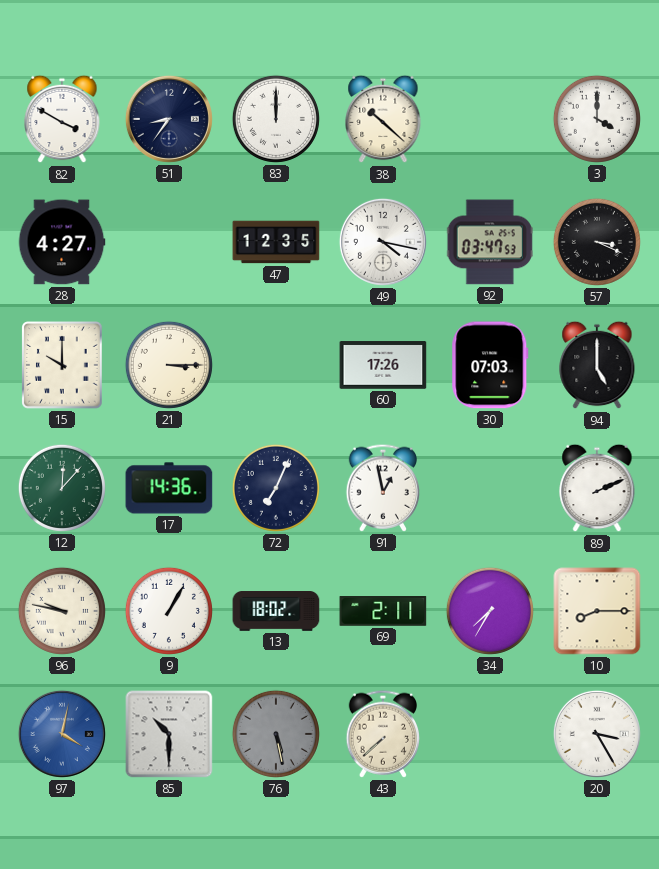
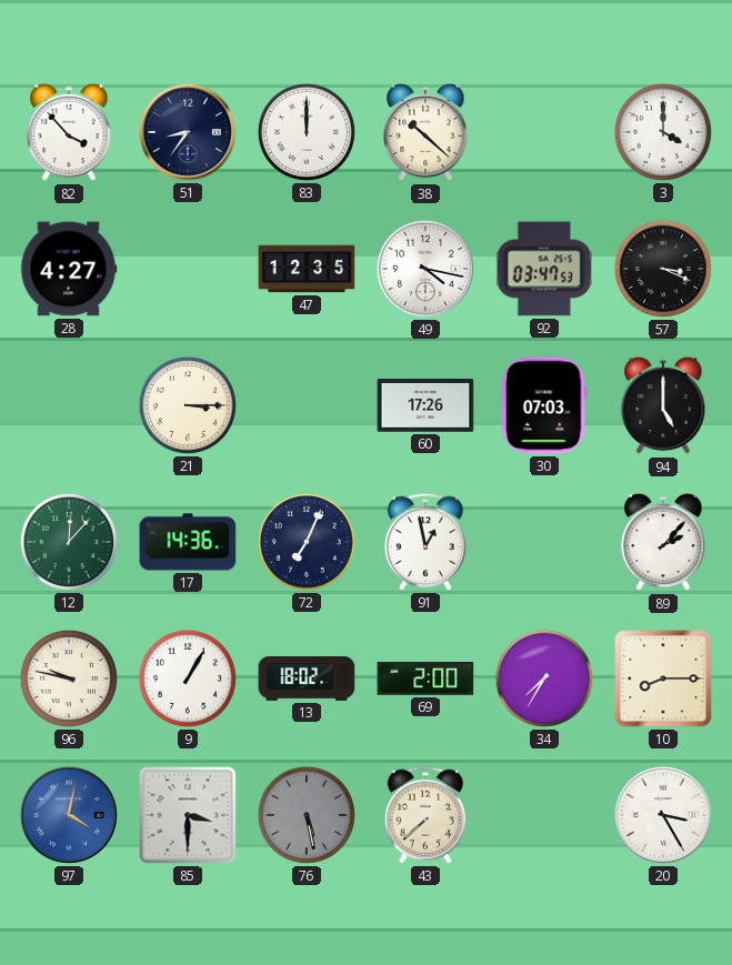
82: 3:50 -> 3:53
15: 10:00 -> none
89: 2:11 -> 2:07
69: 2:11 -> 2:00
85: 10:30 -> 3:30
